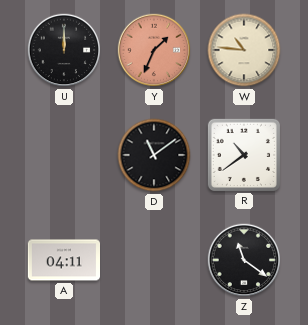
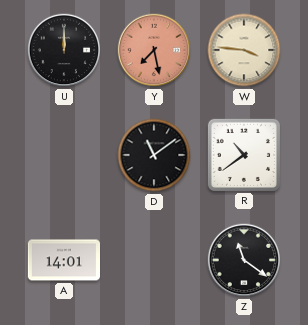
Y: 1:34 -> 7:28
W: 10:46 -> 3:46
A: 04:11 -> 14:01
